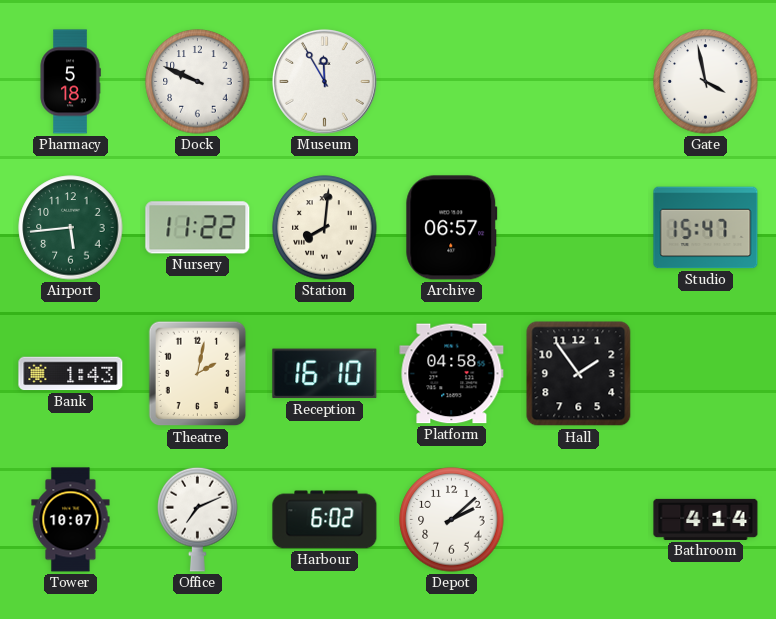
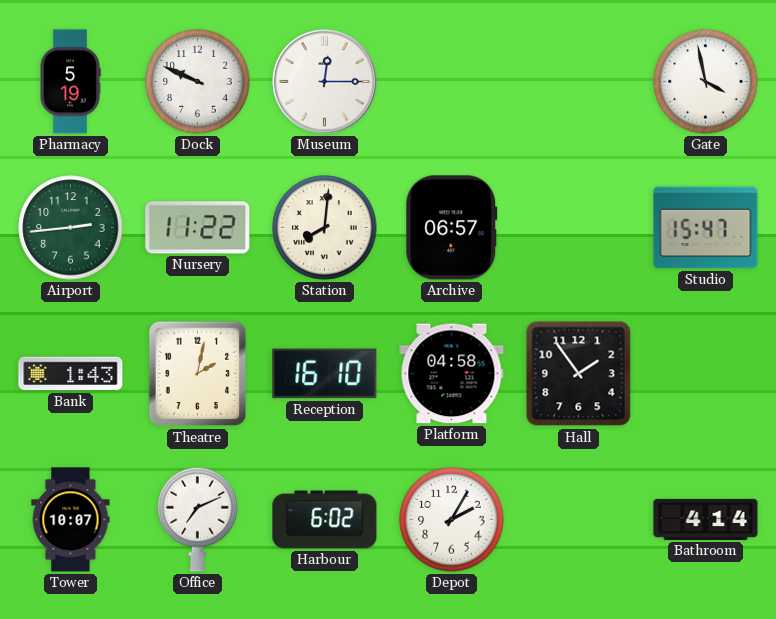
Pharmacy: 5:18 -> 5:19
Museum: 11:55 -> 12:15
Airport: 5:44 -> 2:44
Depot: 2:08 -> 2:05
